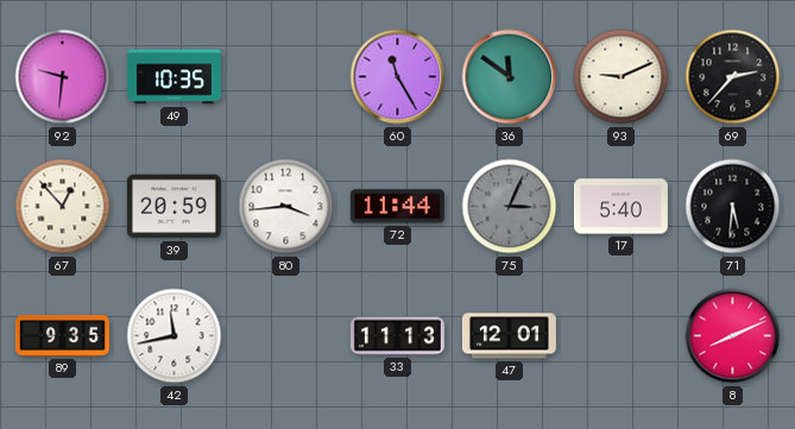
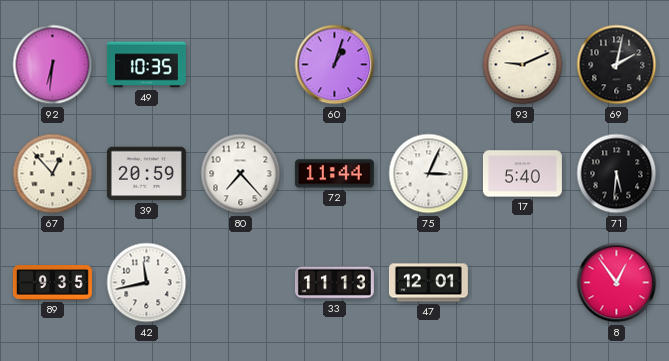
92: 9:31 -> 6:31
60: 11:25 -> 1:03
36: 11:51 -> none
69: 2:37 -> 2:02
80: 3:44 -> 7:23
75 dial: grey -> white
8: 8:11 -> 12:54
